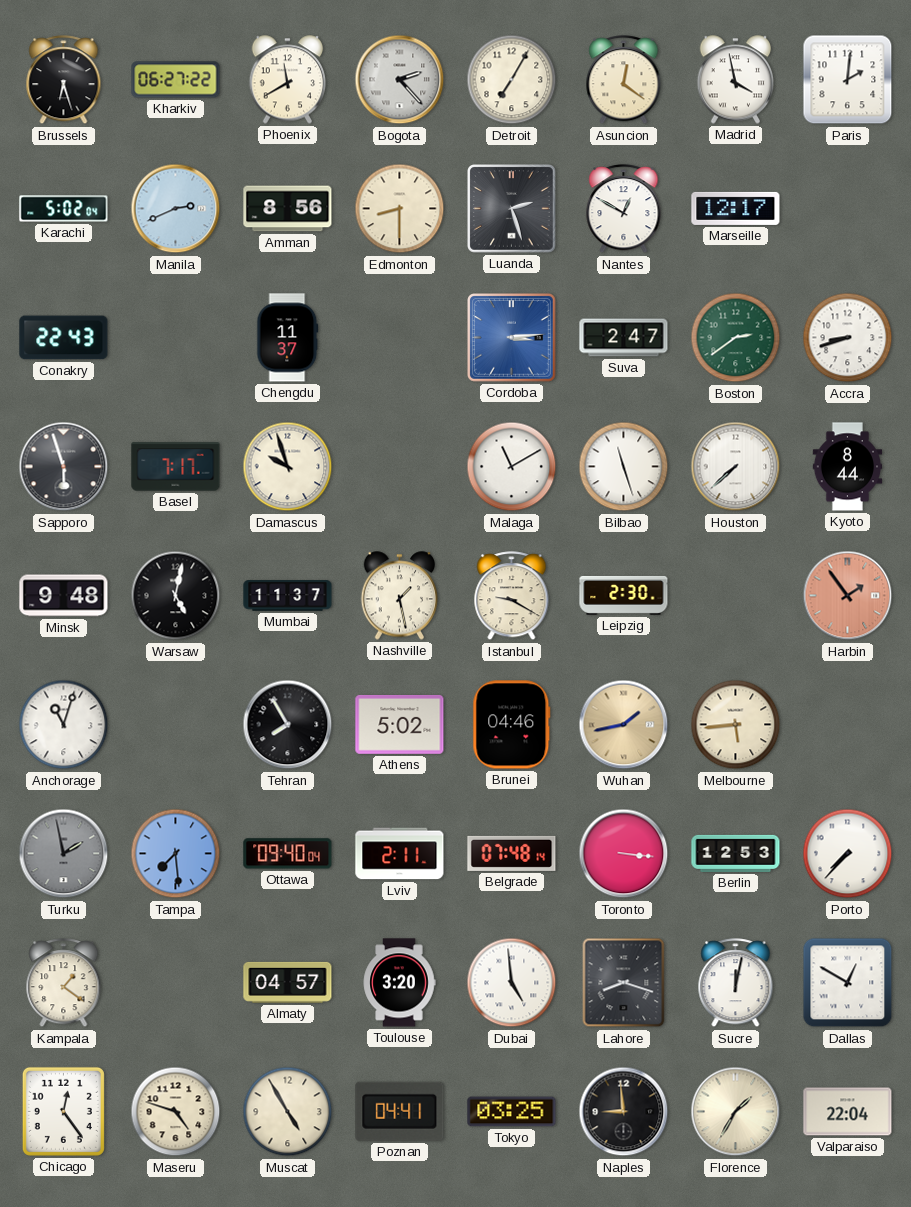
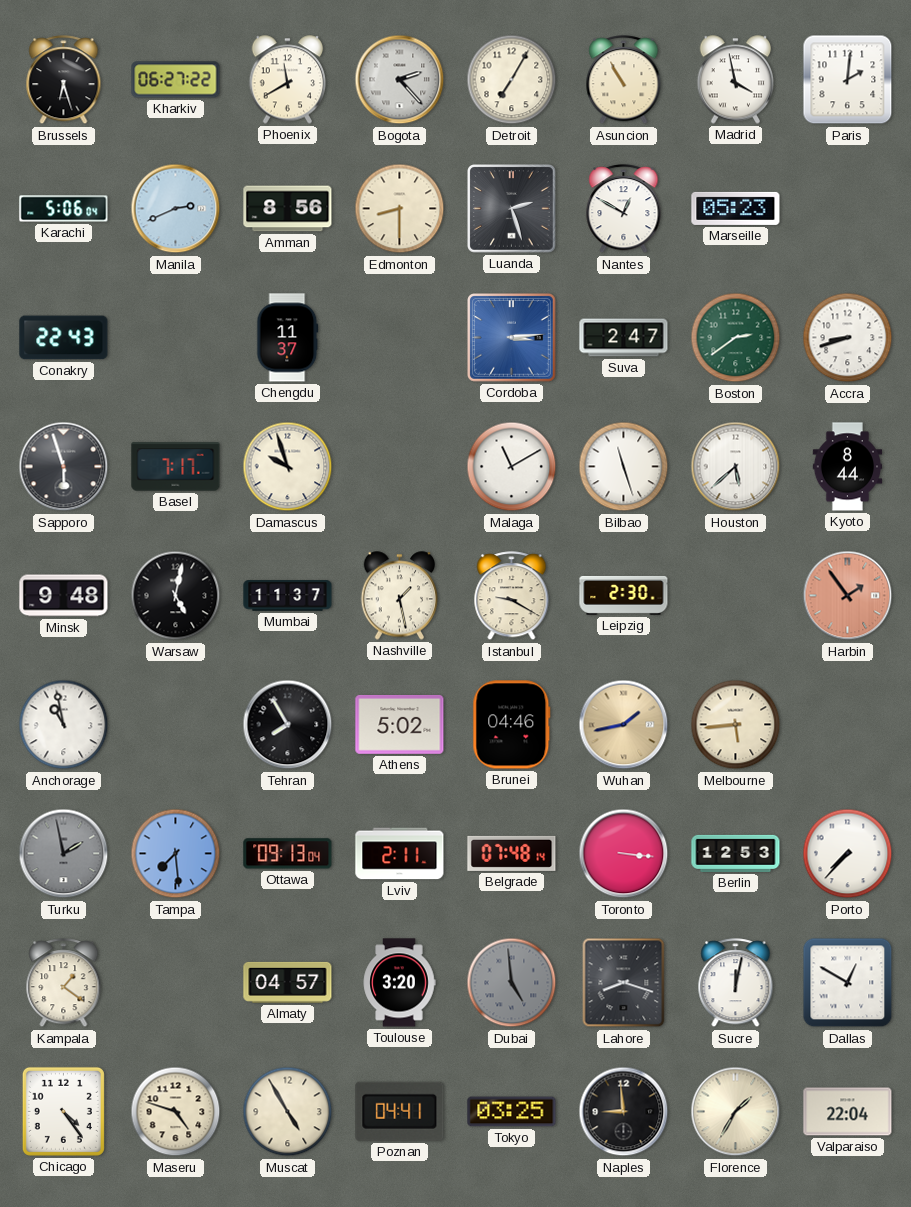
Asuncion: 12:21 -> 10:55
Karachi: 5:02 -> 5:06
Marseille: 12:17 -> 05:23
Houston: 7:38 -> 5:38
Anchorage: 11:03 -> 10:58
Ottawa: 09:40 -> 09:13
Dubai dial: white -> grey
Chicago: 12:24 -> 4:24
